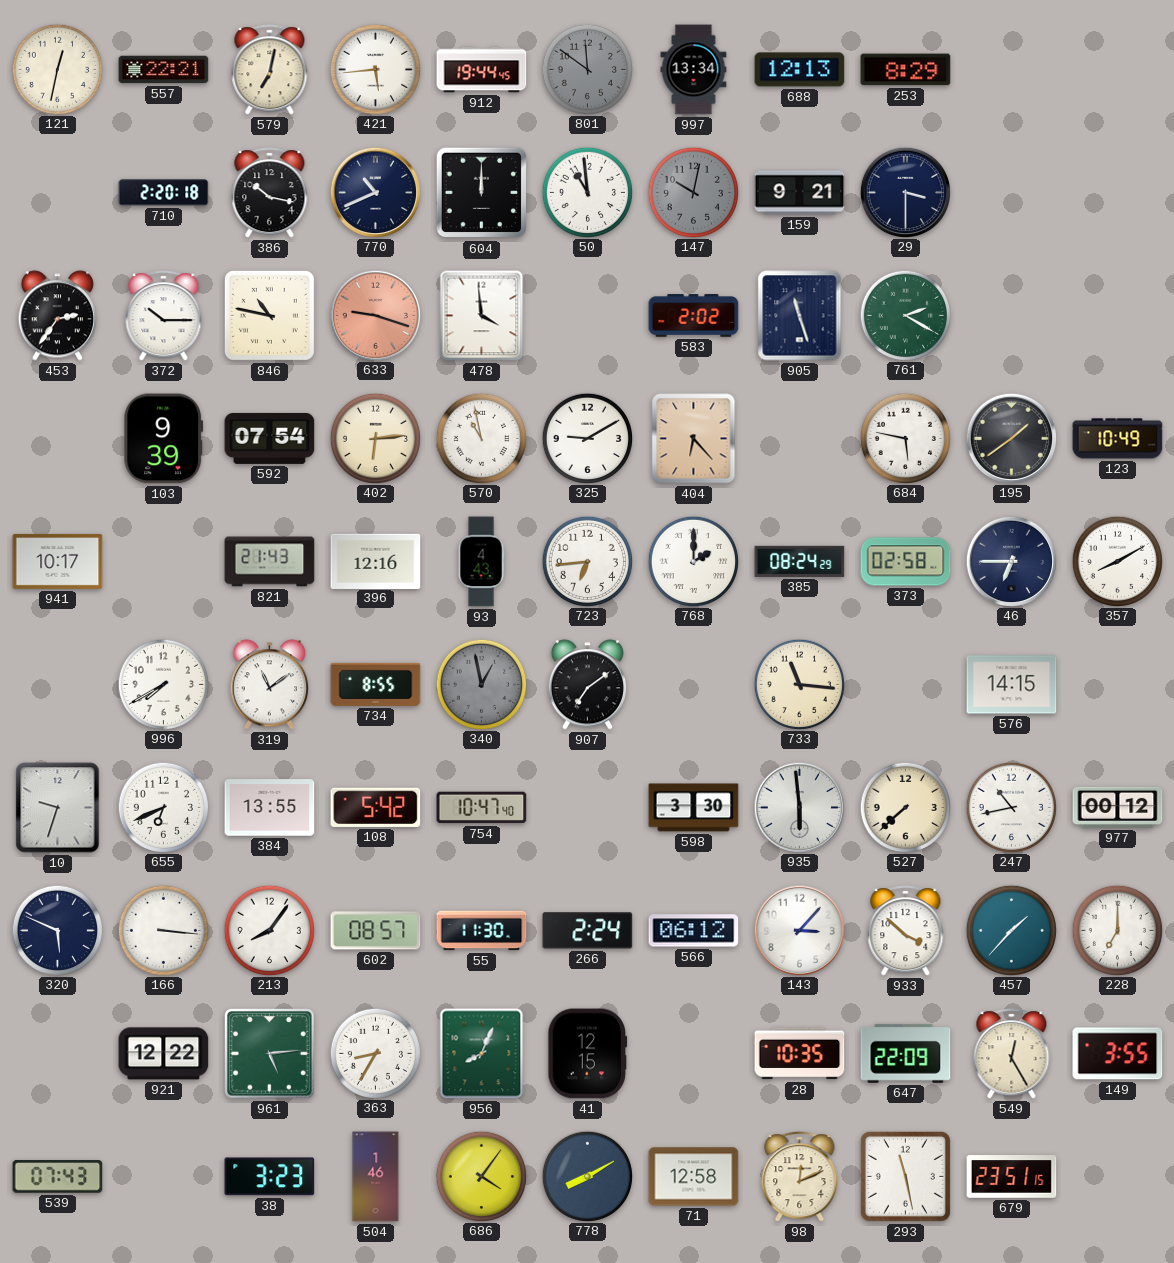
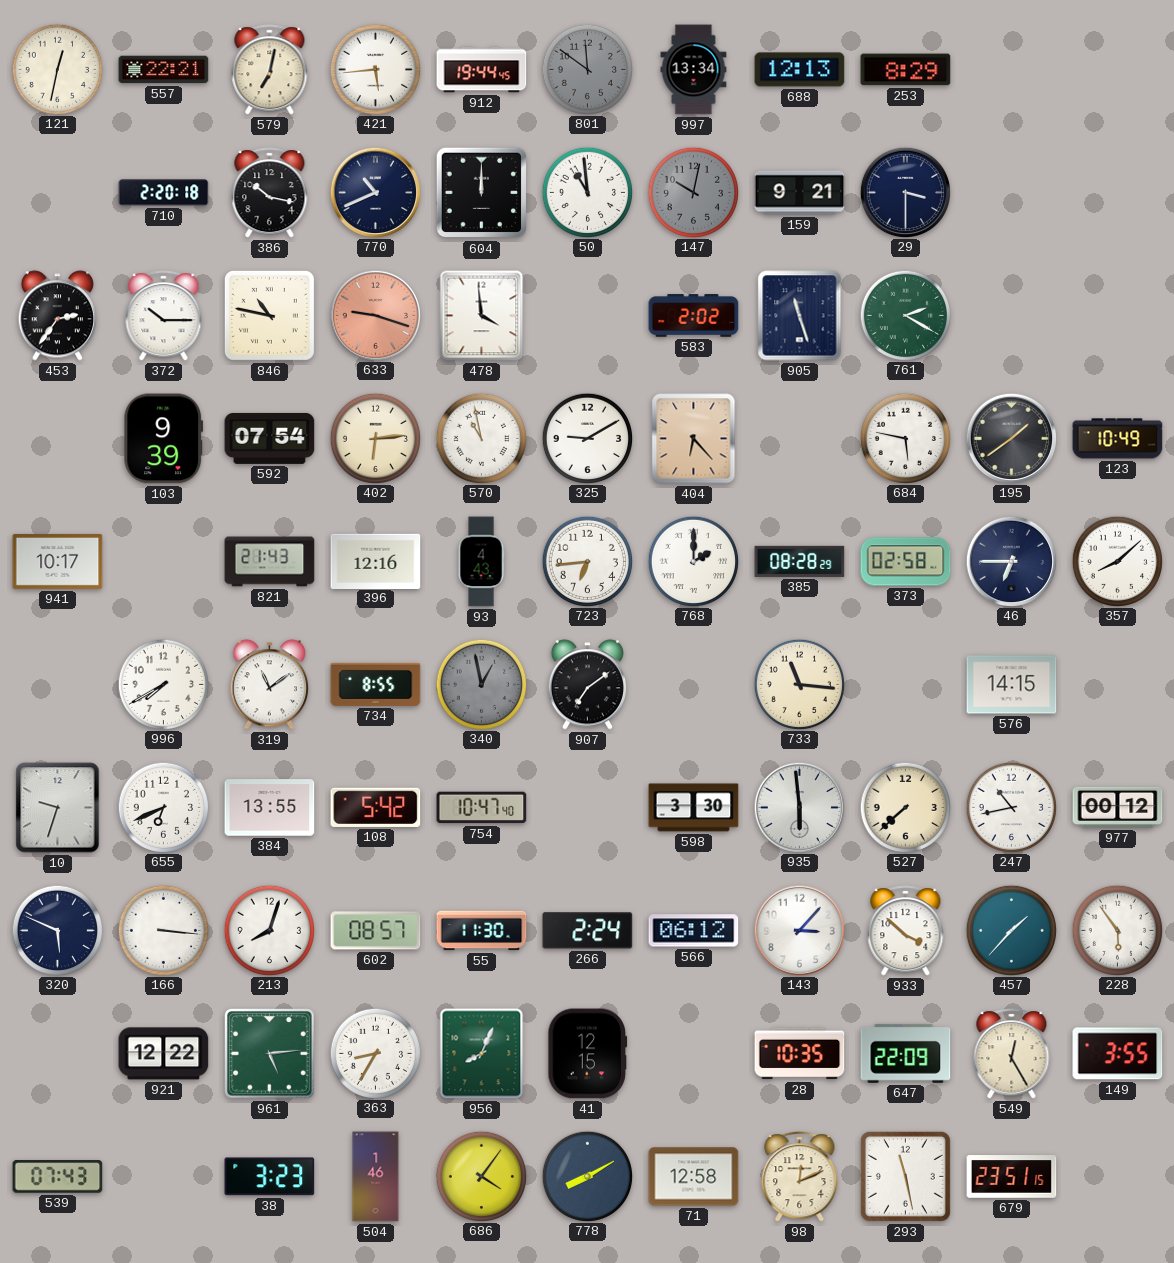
385: 08:24 -> 08:28
357: 8:10 -> 8:08
213: 8:06 -> 8:03
228: 7:00 -> 5:54
